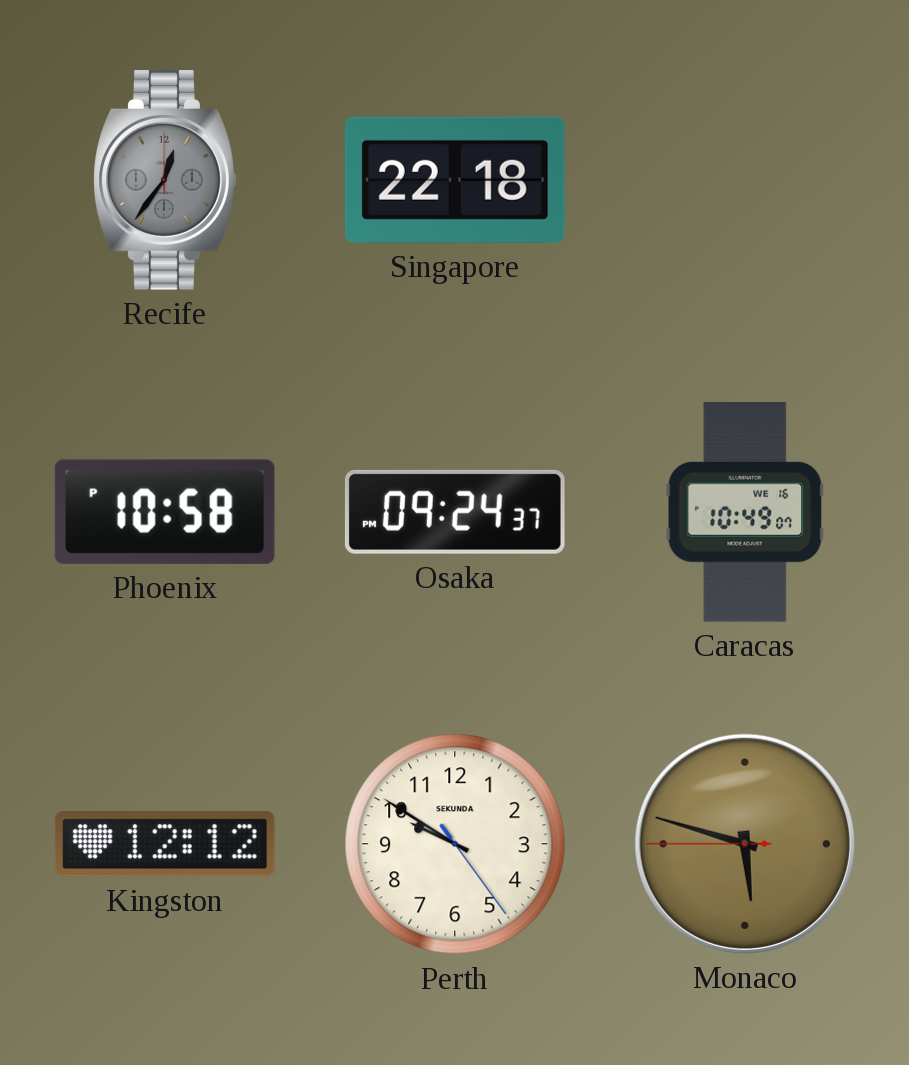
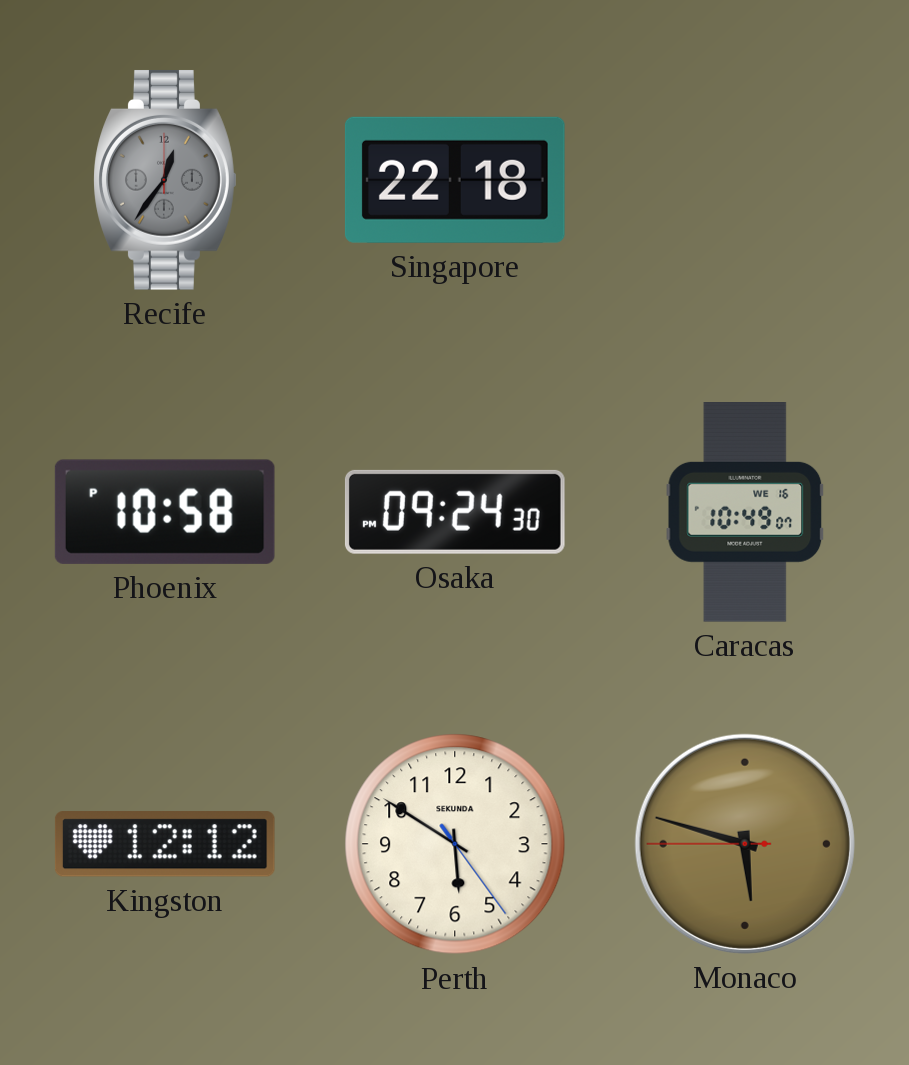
Osaka: 09:24:37 PM -> 09:24:30 PM
Perth: 9:50 -> 5:50
